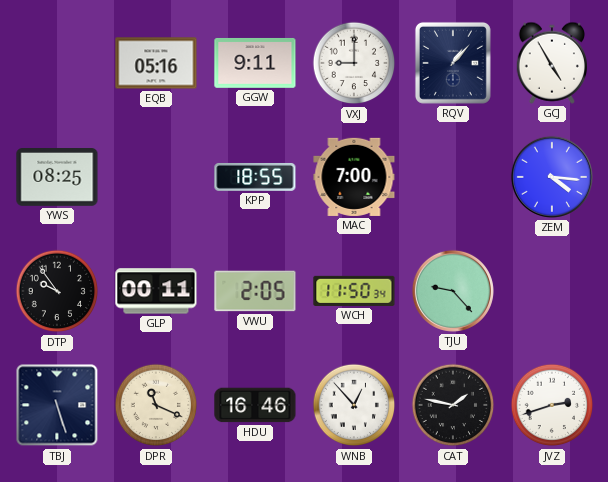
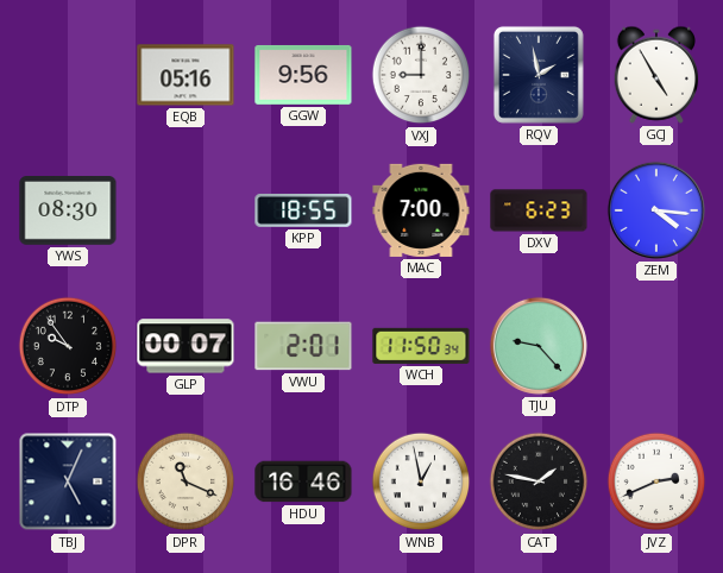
GGW: 9:11 -> 9:56
RQV: 1:07 -> 1:58
YWS: 08:25 -> 08:30
DXV: none -> 6:23
GLP: 00:11 -> 00:07
VWU: 2:05 -> 2:01
TBJ: 5:27 -> 5:04
WNB: 12:53 -> 12:58
JVZ: 2:42 -> 2:41
